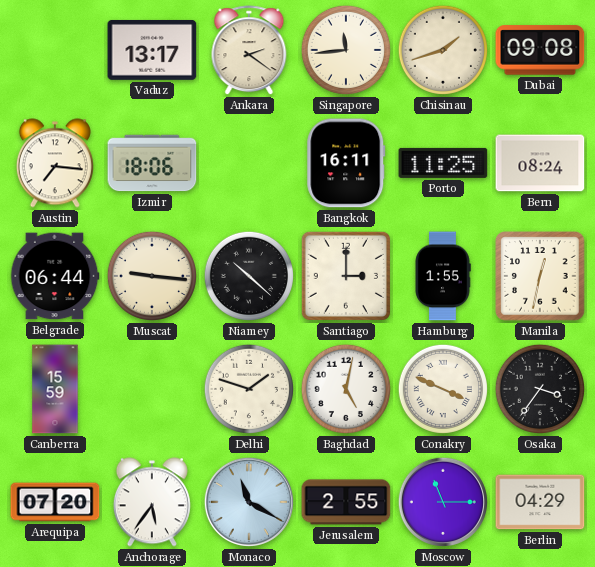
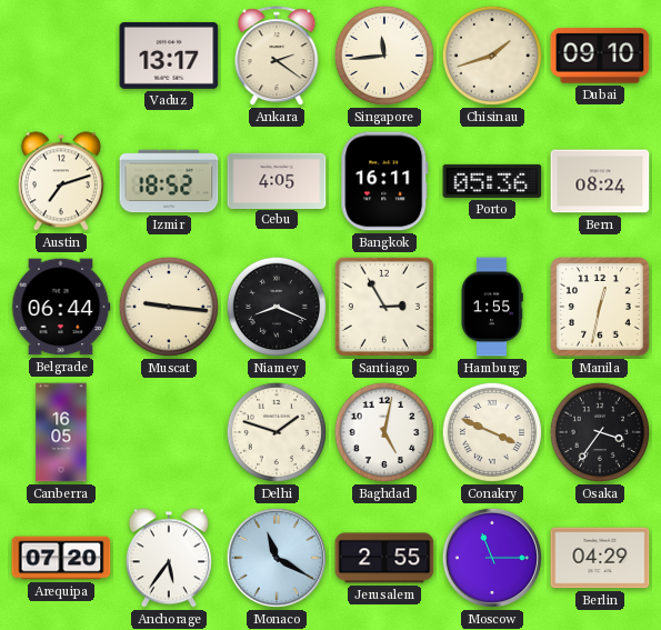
Dubai: 09:08 -> 09:10
Austin: 7:16 -> 7:12
Izmir: 18:06 -> 18:52
Cebu: none -> 4:05
Porto: 11:25 -> 05:36
Niamey: 10:22 -> 8:19
Santiago: 3:00 -> 2:55
Canberra: 15:59 -> 16:05
